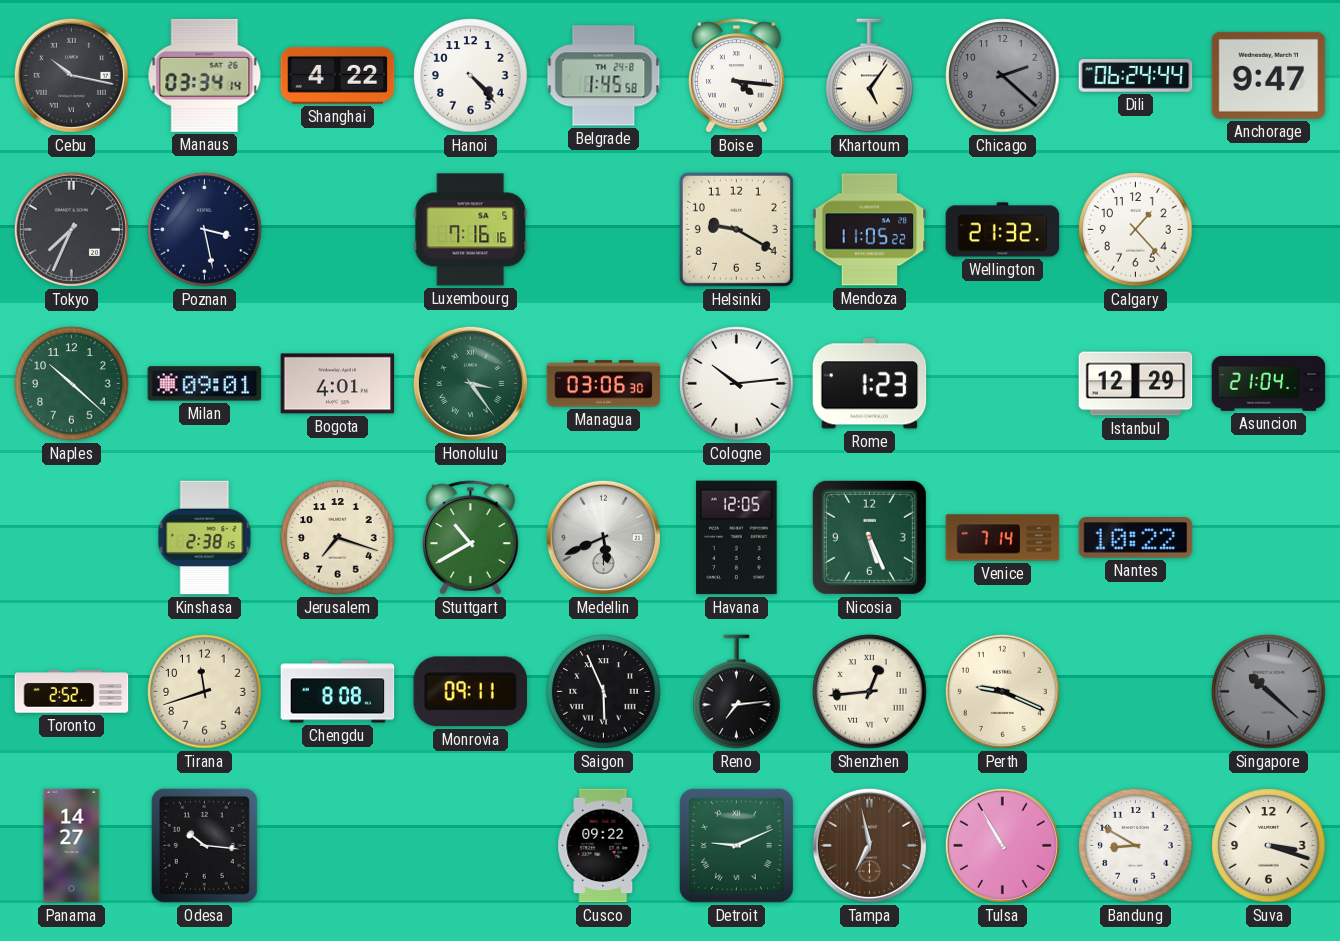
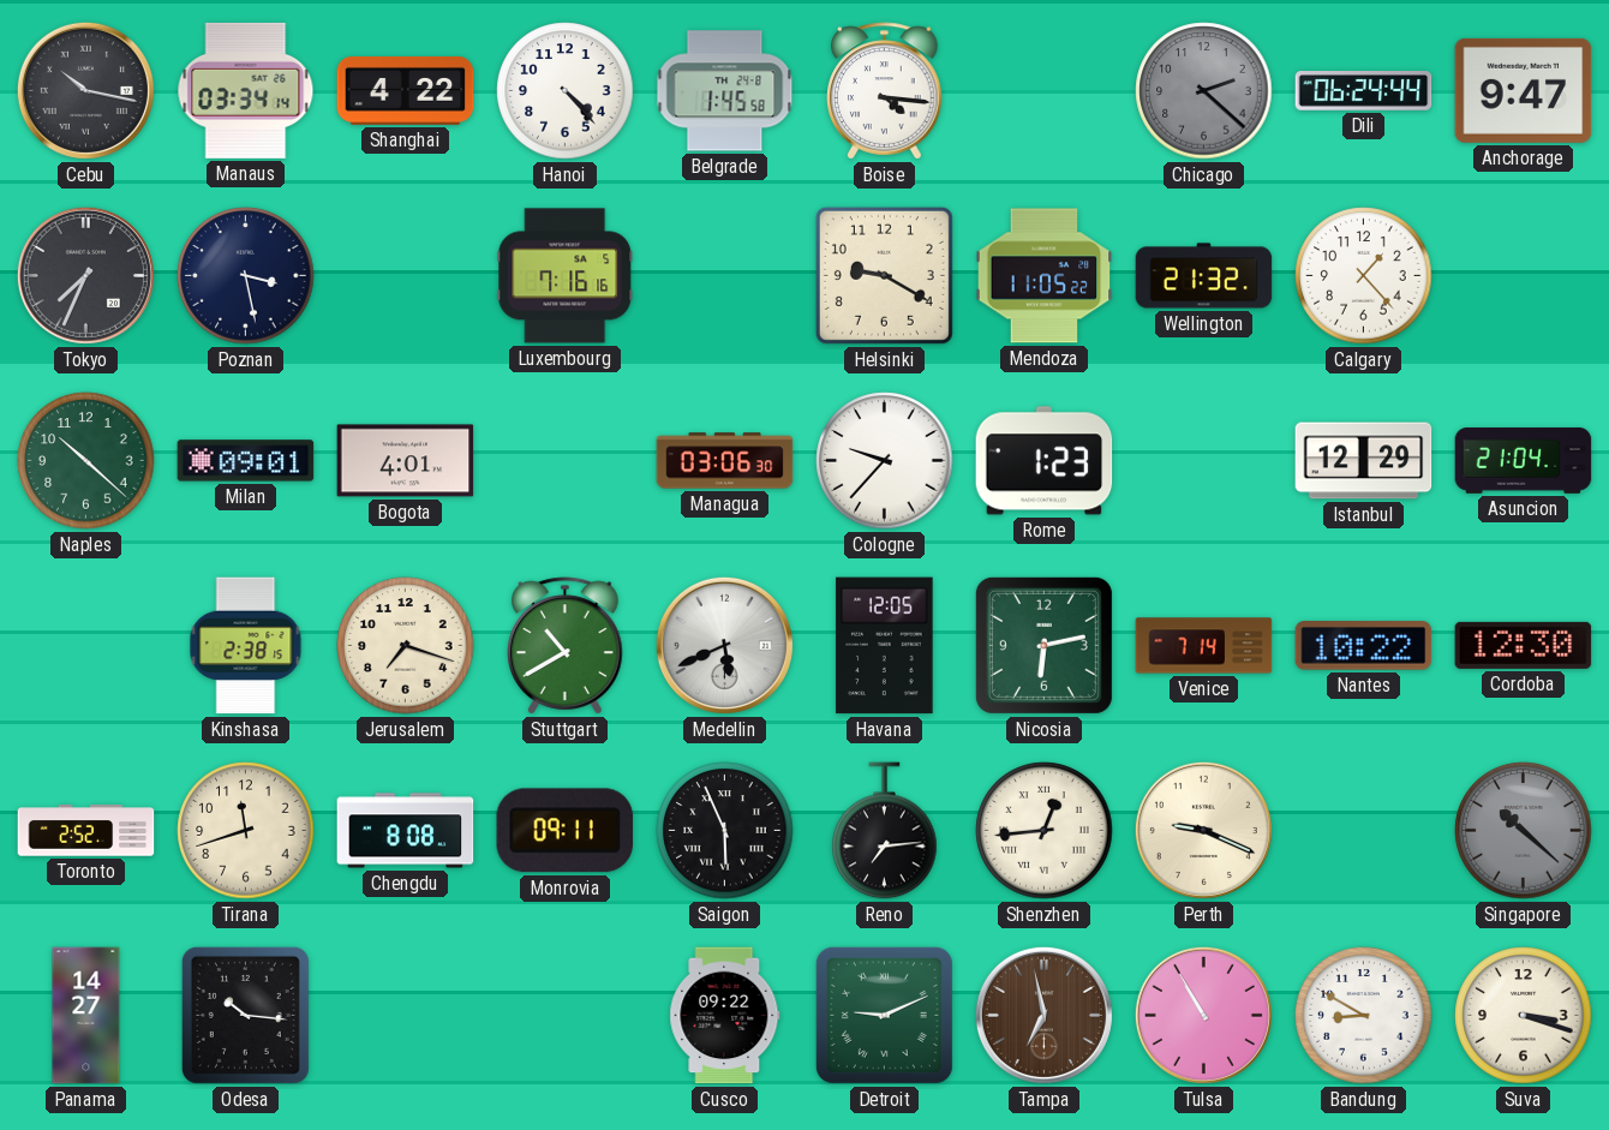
Khartoum: 5:06 -> none
Honolulu: 3:24 -> none
Cologne: 10:14 -> 9:37
Nicosia: 5:26 -> 6:13
Cordoba: none -> 12:30
